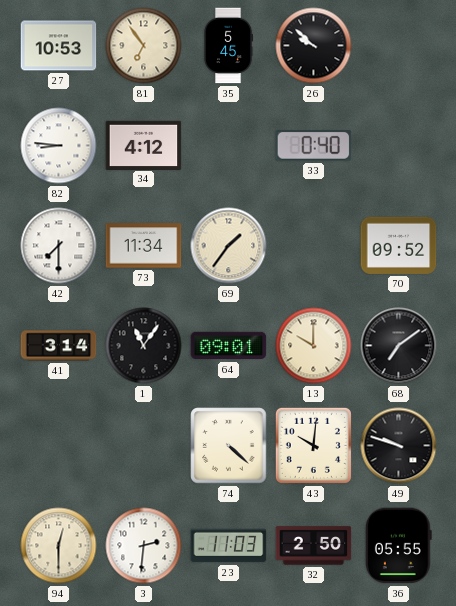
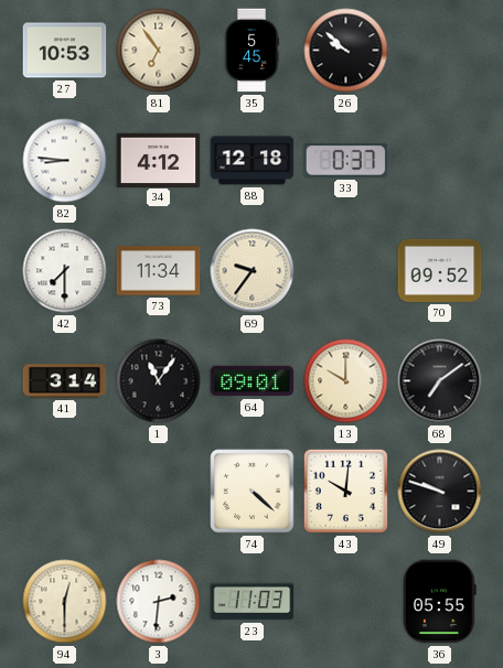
88: none -> 12:18
33: 0:40 -> 0:37
69: 1:36 -> 9:36
32: 2:50 -> none
